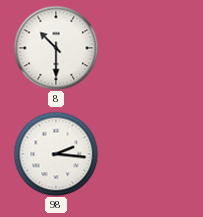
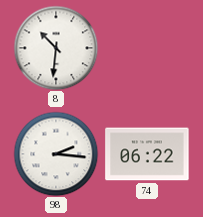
8: 10:30 -> 10:31
74: none -> 06:22
